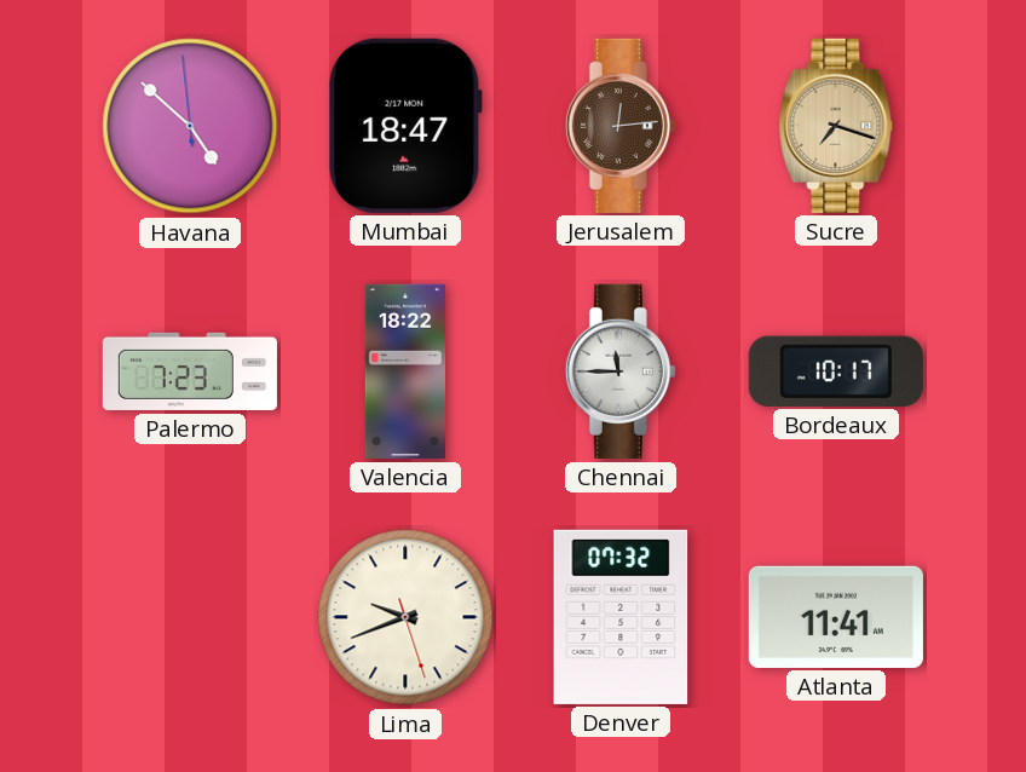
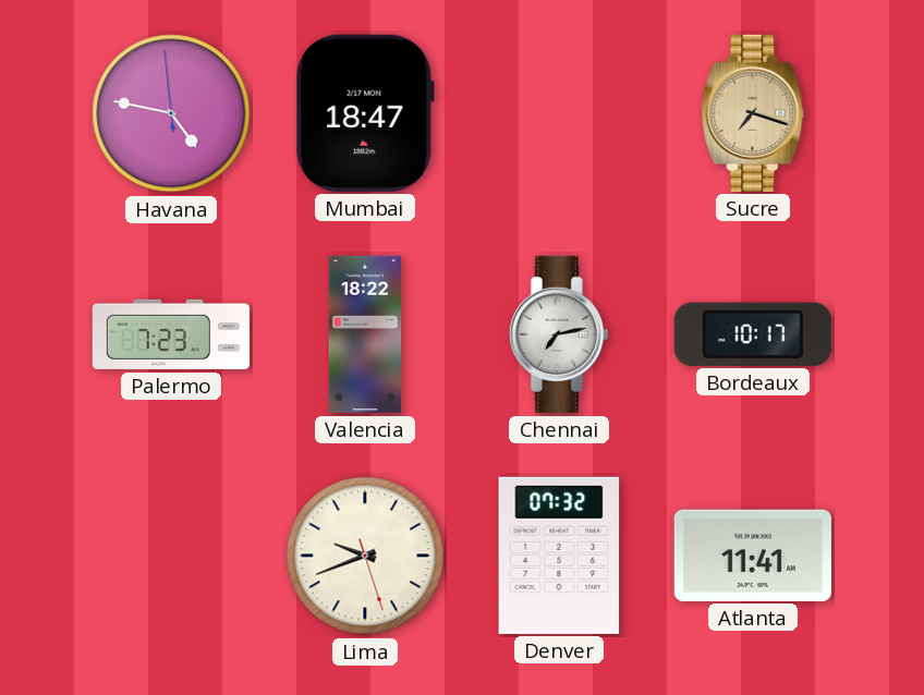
Havana: 4:51 -> 4:46
Jerusalem: 12:14 -> none
Chennai: 11:45 -> 7:13
